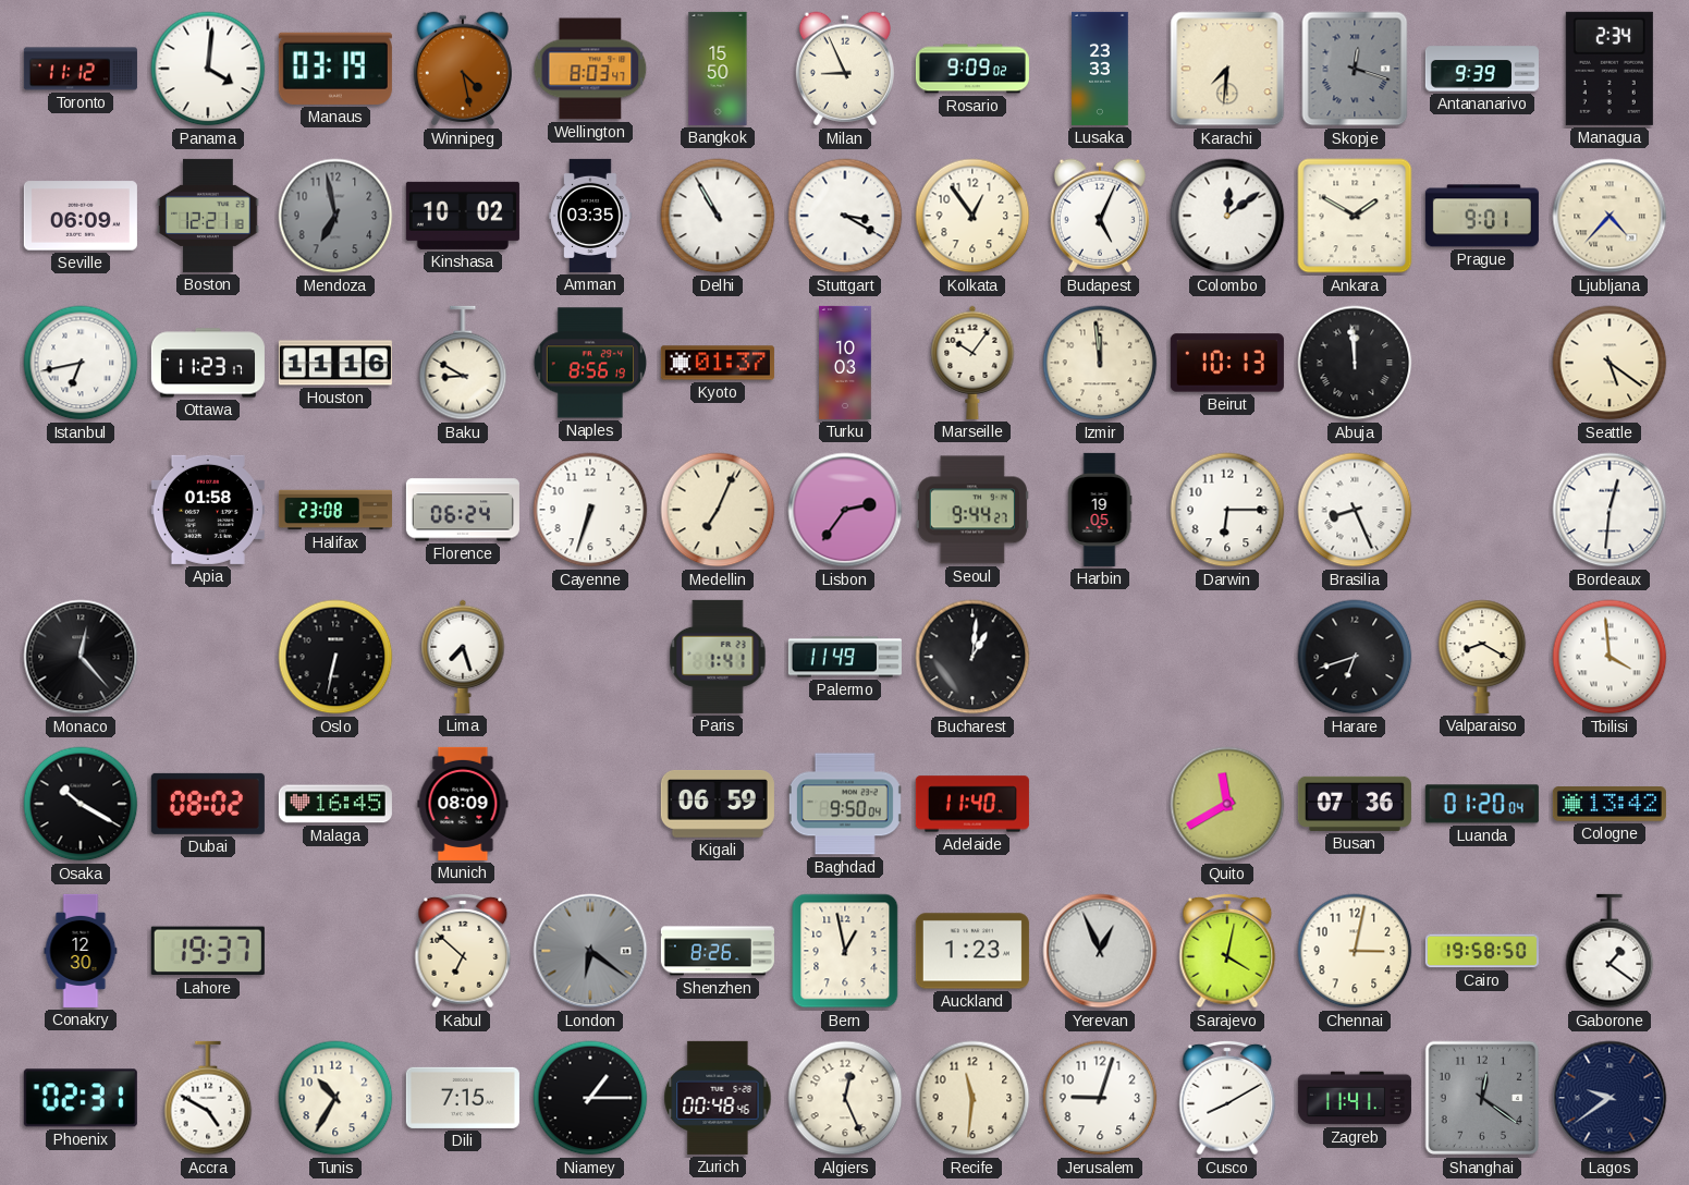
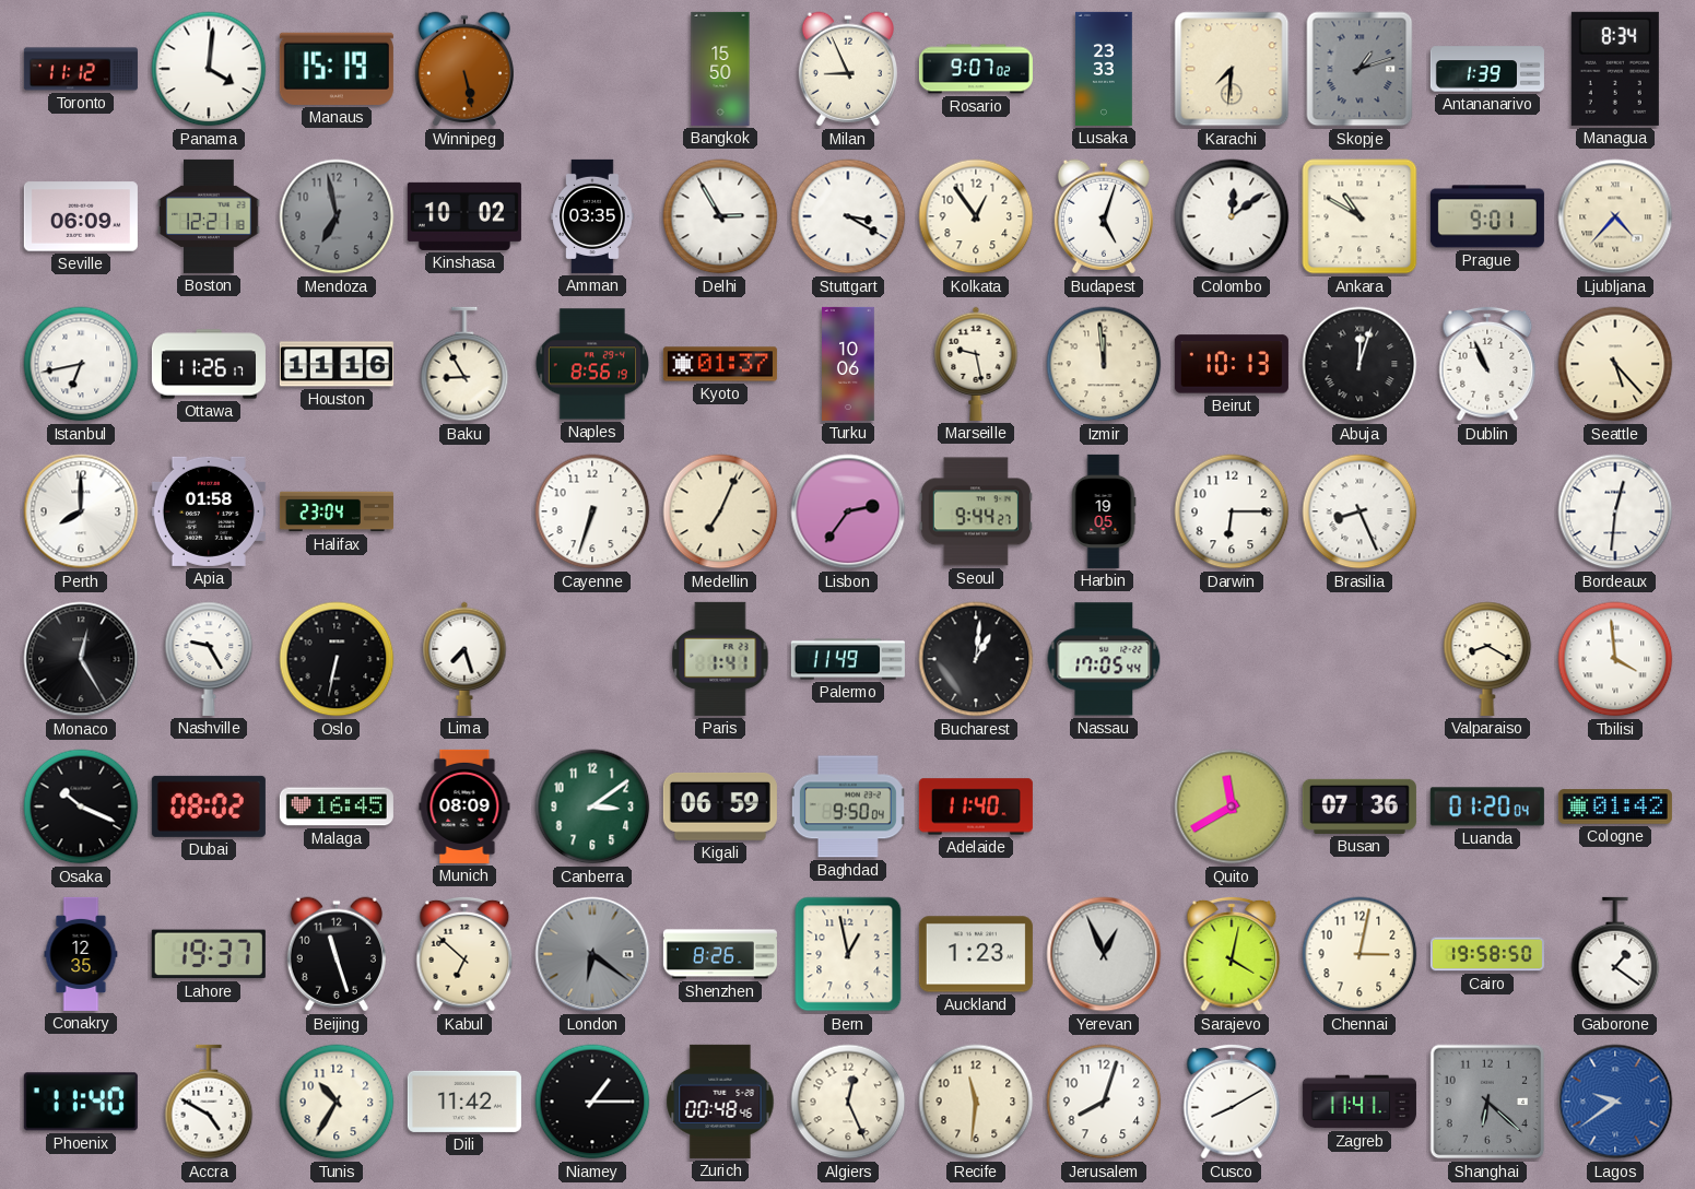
Manaus: 03:19 -> 15:19
Winnipeg: 4:28 -> 5:28
Wellington: 8:03 -> none
Rosario: 9:09 -> 9:07
Skopje: 12:18 -> 1:12
Antananarivo: 9:39 -> 1:39
Managua: 2:34 -> 8:34
Delhi: 10:55 -> 2:55
Budapest: 5:04 -> 5:03
Ankara: 1:50 -> 10:50
Ottawa: 11:23 -> 11:26
Baku: 8:50 -> 8:55
Turku: 10:03 -> 10:06
Marseille: 10:06 -> 9:28
Abuja: 11:59 -> 12:03
Dublin: none -> 10:56
Seattle: 5:21 -> 5:23
Perth: none -> 8:00
Halifax: 23:08 -> 23:04
Florence: 06:24 -> none
Monaco: 12:23 -> 12:25
Nashville: none -> 9:25
Nassau: none -> 17:05
Harare: 6:42 -> none
Osaka: 10:20 -> 10:19
Canberra: none -> 3:09
Cologne: 13:42 -> 01:42
Conakry: 12:30 -> 12:35
Beijing: none -> 11:27
Phoenix: 02:31 -> 11:40
Dili: 7:15 -> 11:42
Jerusalem: 9:03 -> 8:03
Shanghai: 12:21 -> 6:22
Lagos dial: navy -> blue
